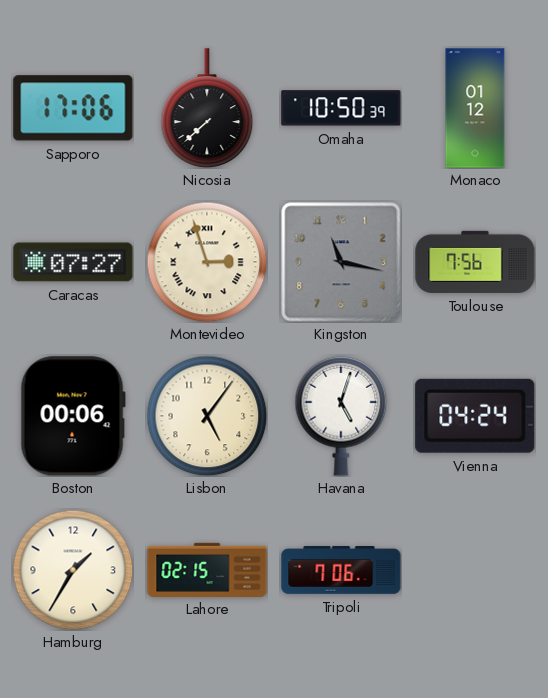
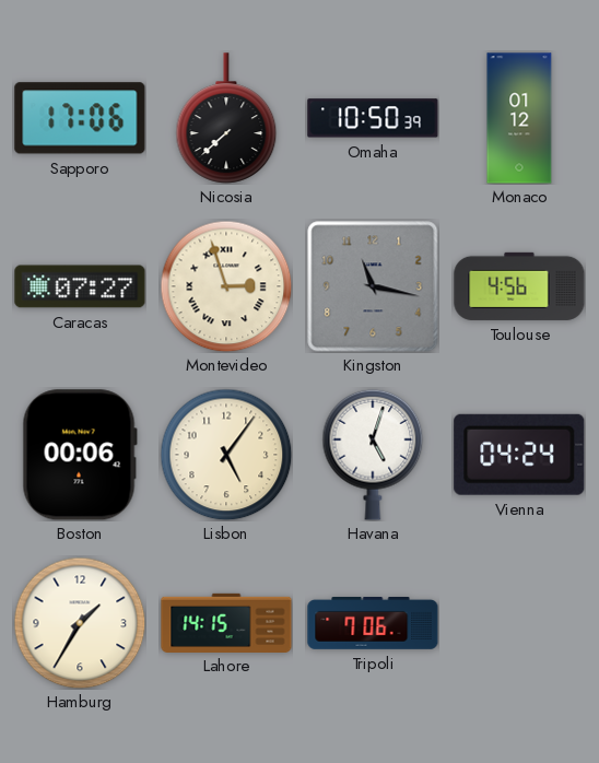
Toulouse: 7:56 -> 4:56
Lahore: 02:15 -> 14:15
